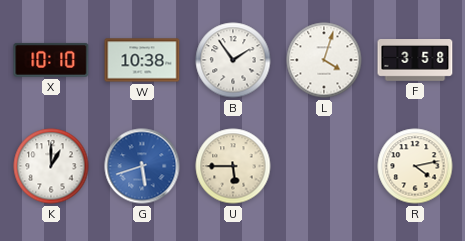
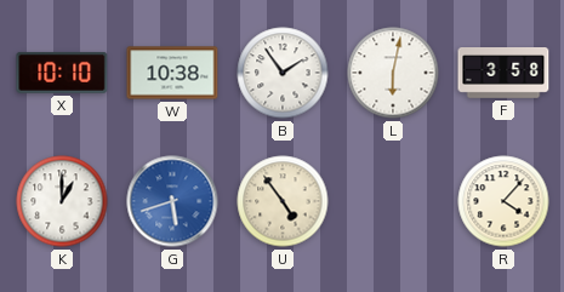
L: 4:03 -> 6:02
U: 5:45 -> 4:54
R: 4:13 -> 4:07
